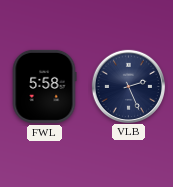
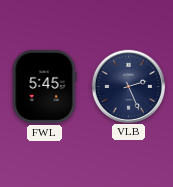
FWL: 5:58 -> 5:45
